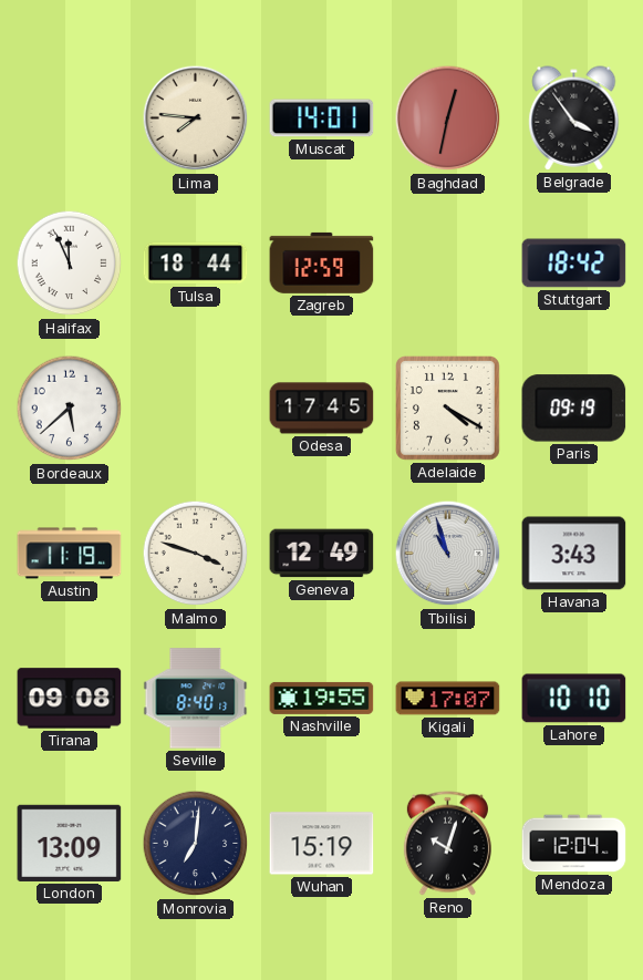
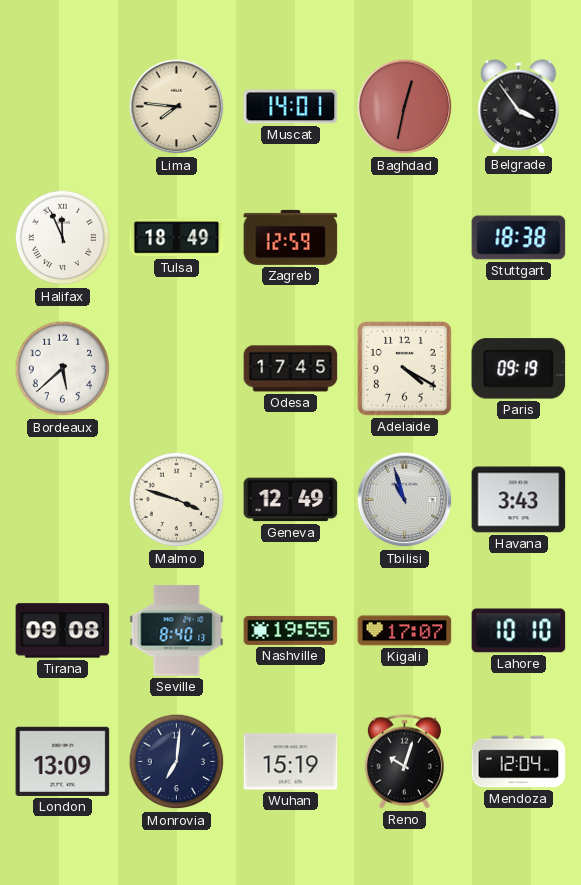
Tulsa: 18:44 -> 18:49
Stuttgart: 18:42 -> 18:38
Austin: 11:19 -> none
